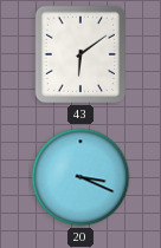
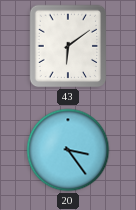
20: 3:19 -> 3:24
